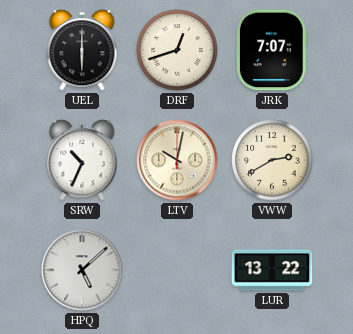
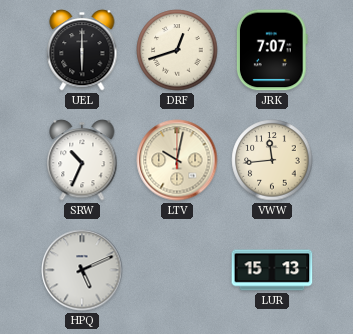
VWW: 2:40 -> 11:44
HPQ: 5:08 -> 5:11
LUR: 13:22 -> 15:13
